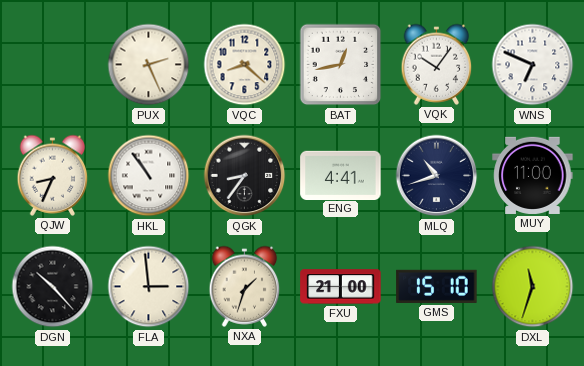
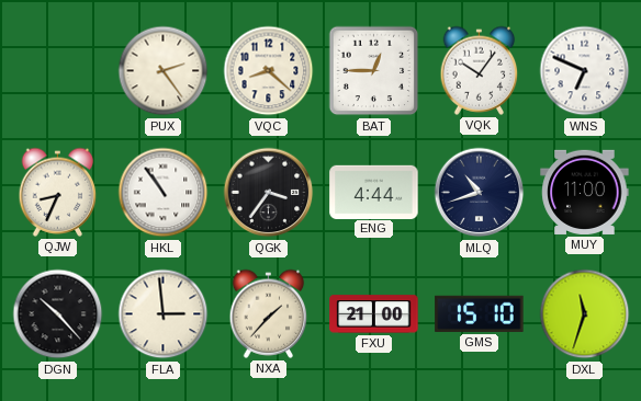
PUX: 2:26 -> 2:24
BAT: 12:43 -> 12:45
QGK: 8:36 -> 3:36
ENG: 4:41 -> 4:44
NXA: 1:33 -> 1:37
